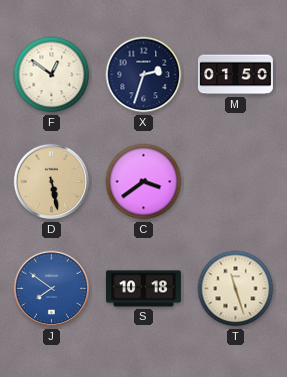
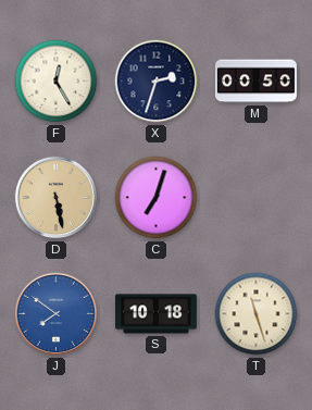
F: 12:51 -> 12:25
M: 01:50 -> 00:50
C: 3:39 -> 7:03
